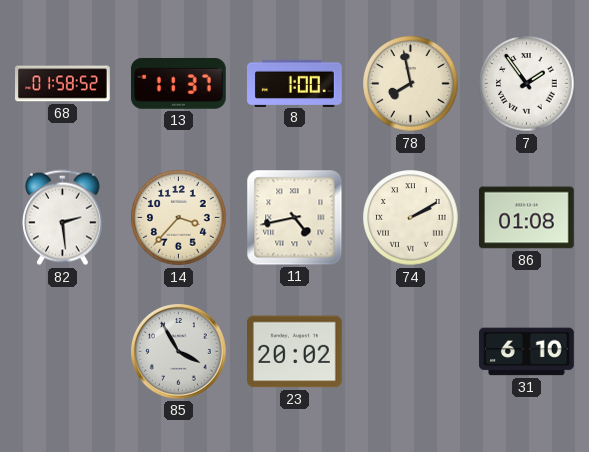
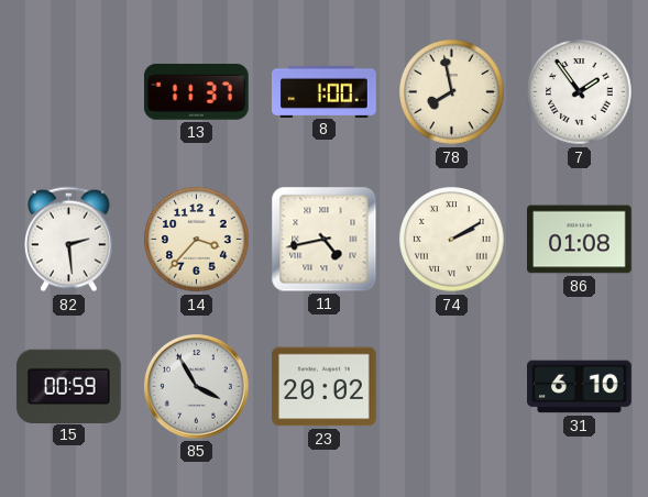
68: 01:58 -> none
15: none -> 00:59
